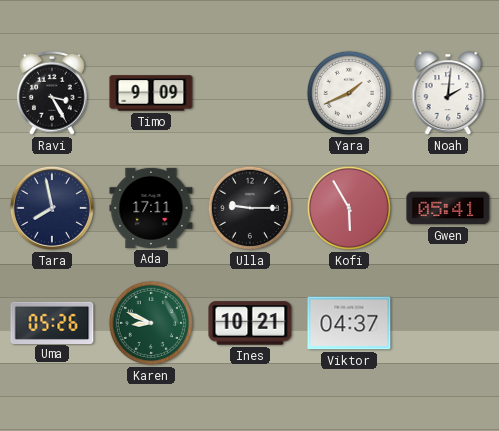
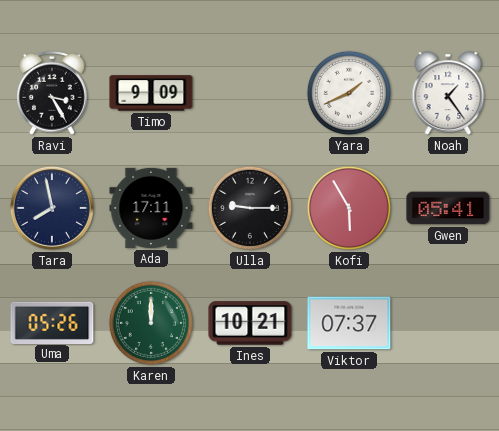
Noah: 2:01 -> 1:24
Karen: 8:49 -> 12:00
Viktor: 04:37 -> 07:37
